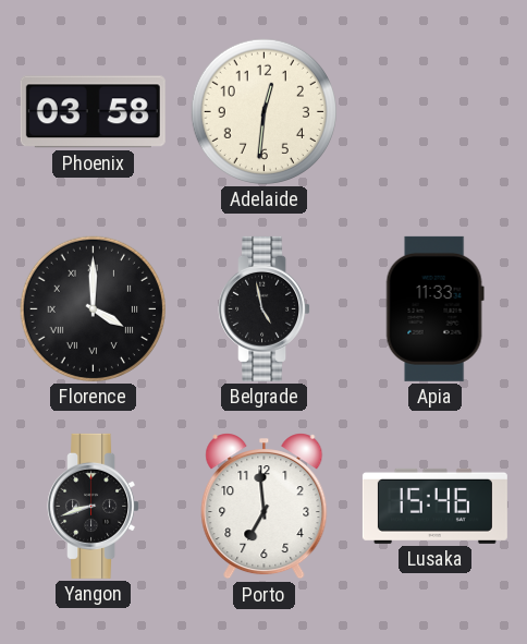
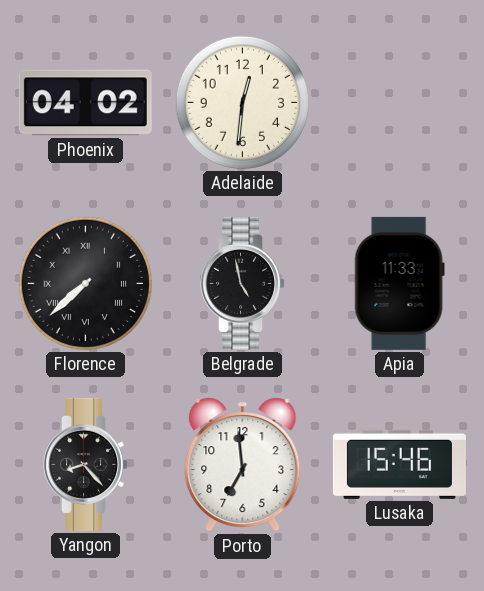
Phoenix: 03:58 -> 04:02
Florence: 4:00 -> 7:38
Yangon: 8:42 -> 8:23
